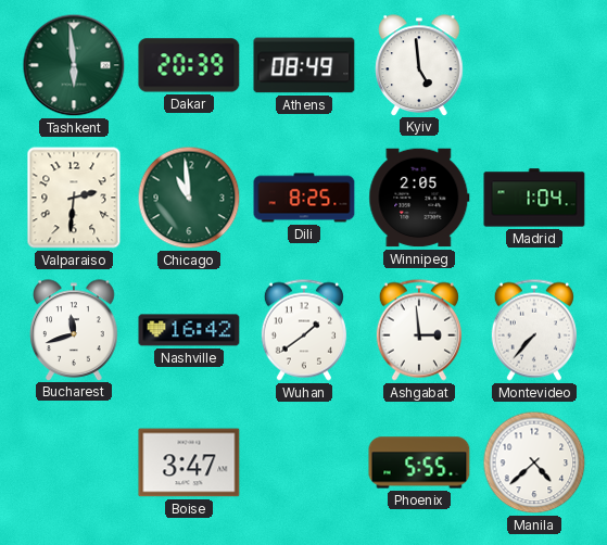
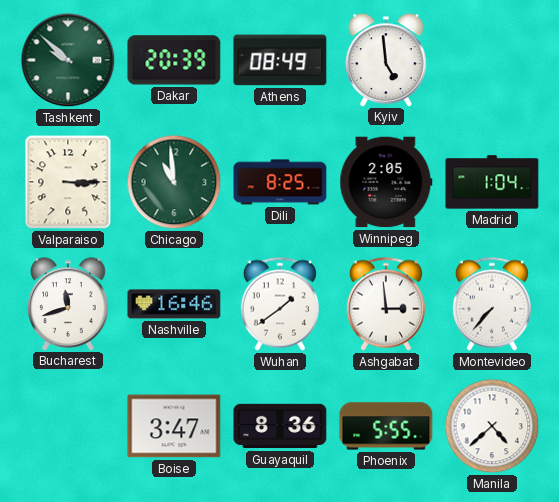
Tashkent: 5:59 -> 9:52
Valparaiso: 2:31 -> 3:15
Nashville: 16:42 -> 16:46
Guayaquil: none -> 8:36
